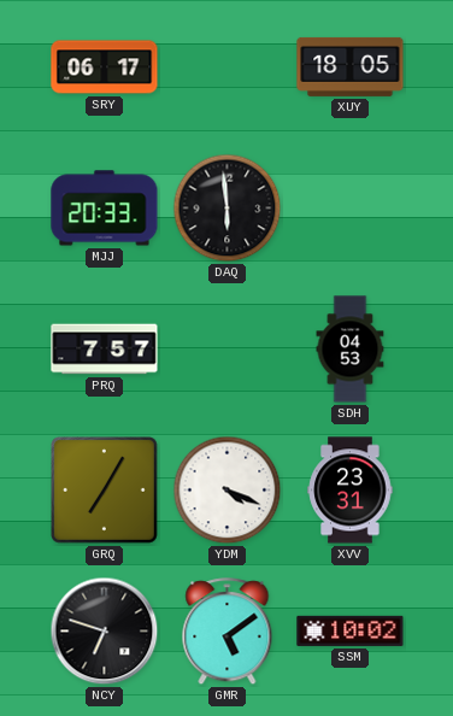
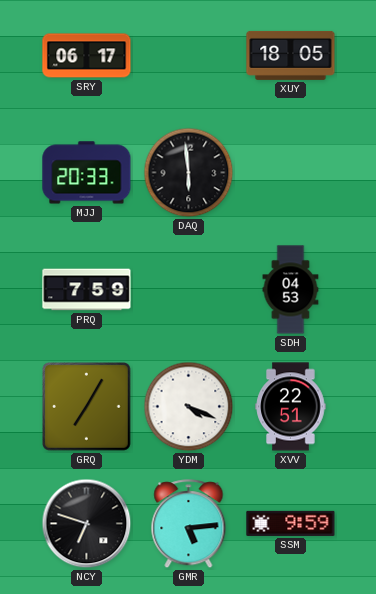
PRQ: 7:57 -> 7:59
XVV: 23:31 -> 22:51
GMR: 5:09 -> 5:14
SSM: 10:02 -> 9:59
